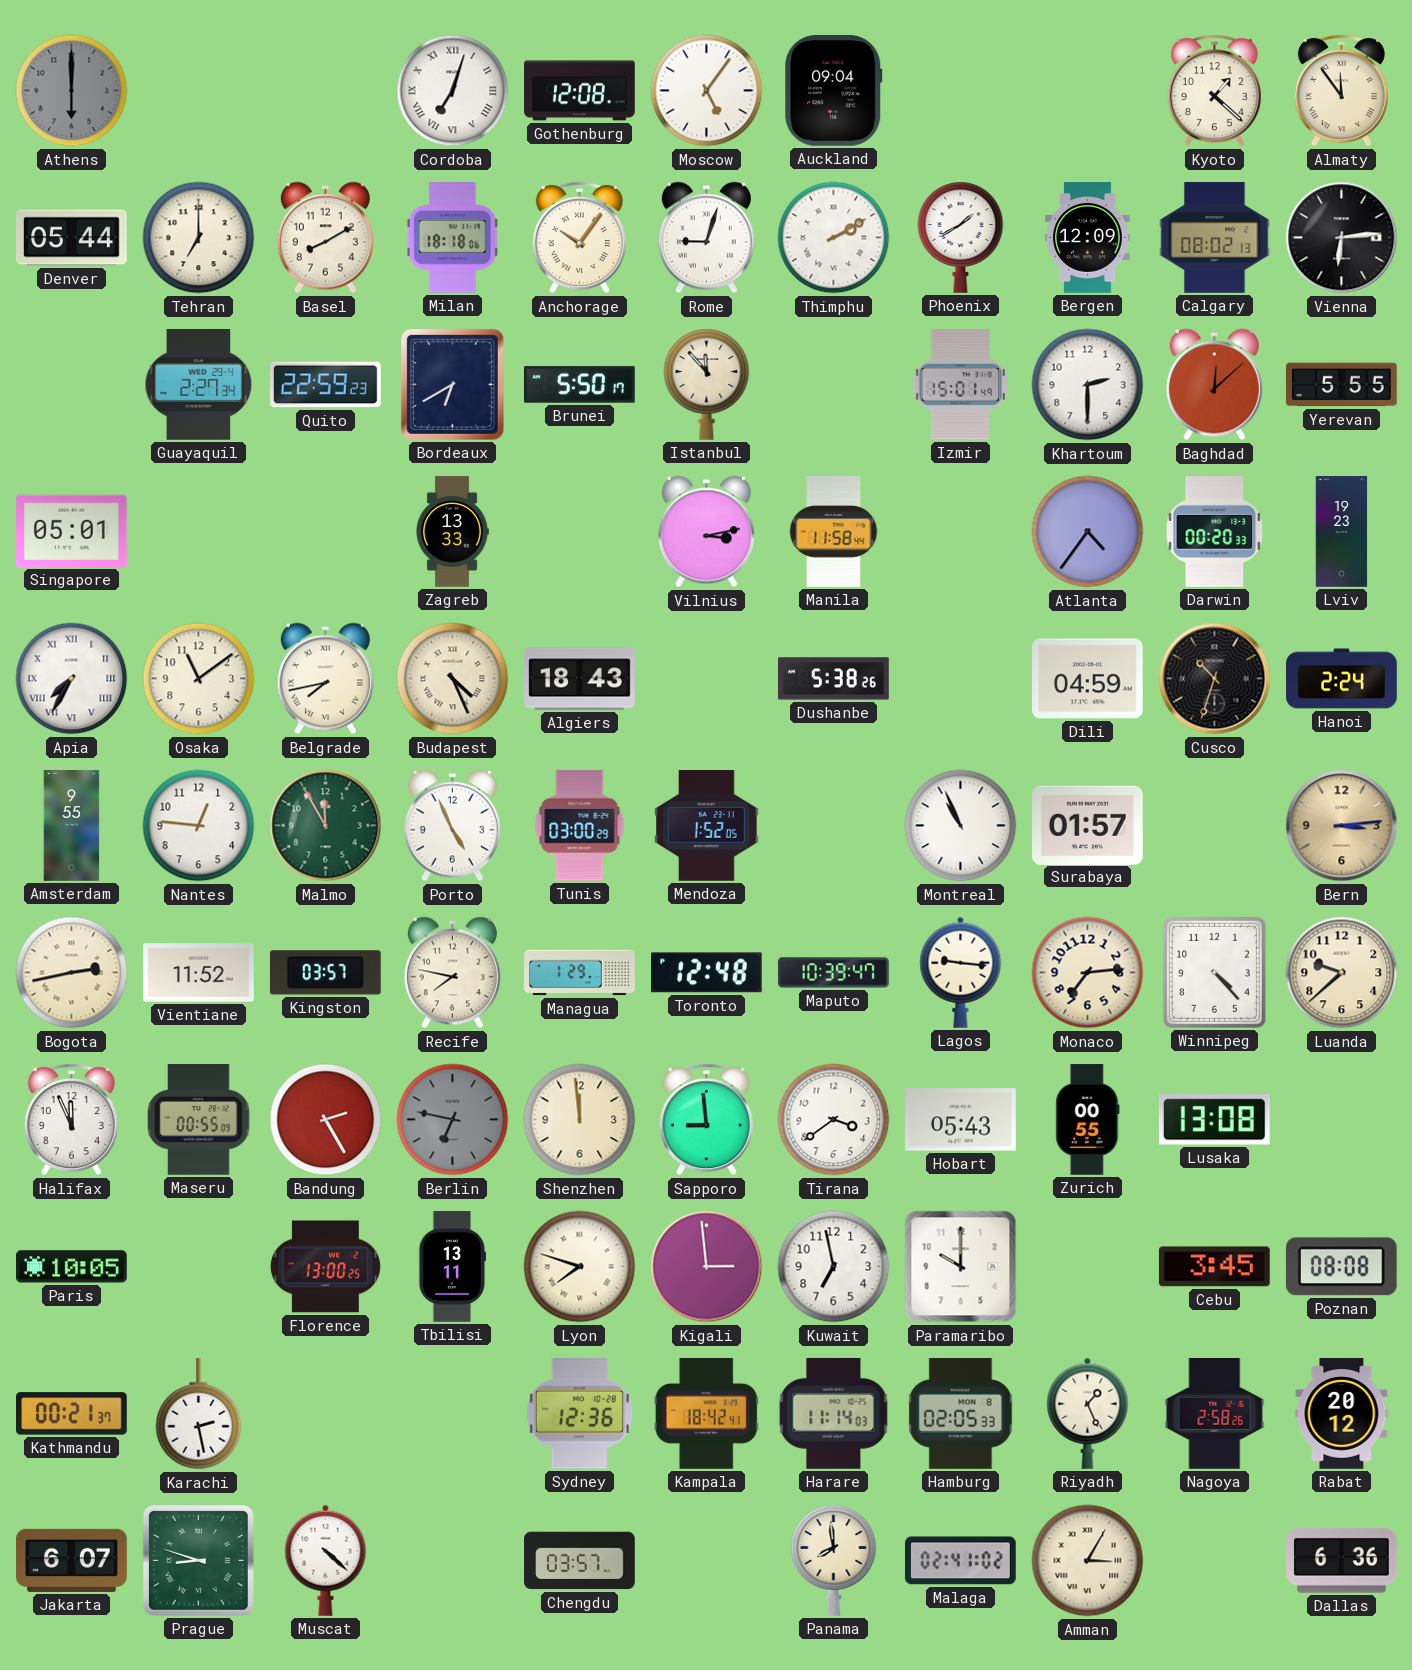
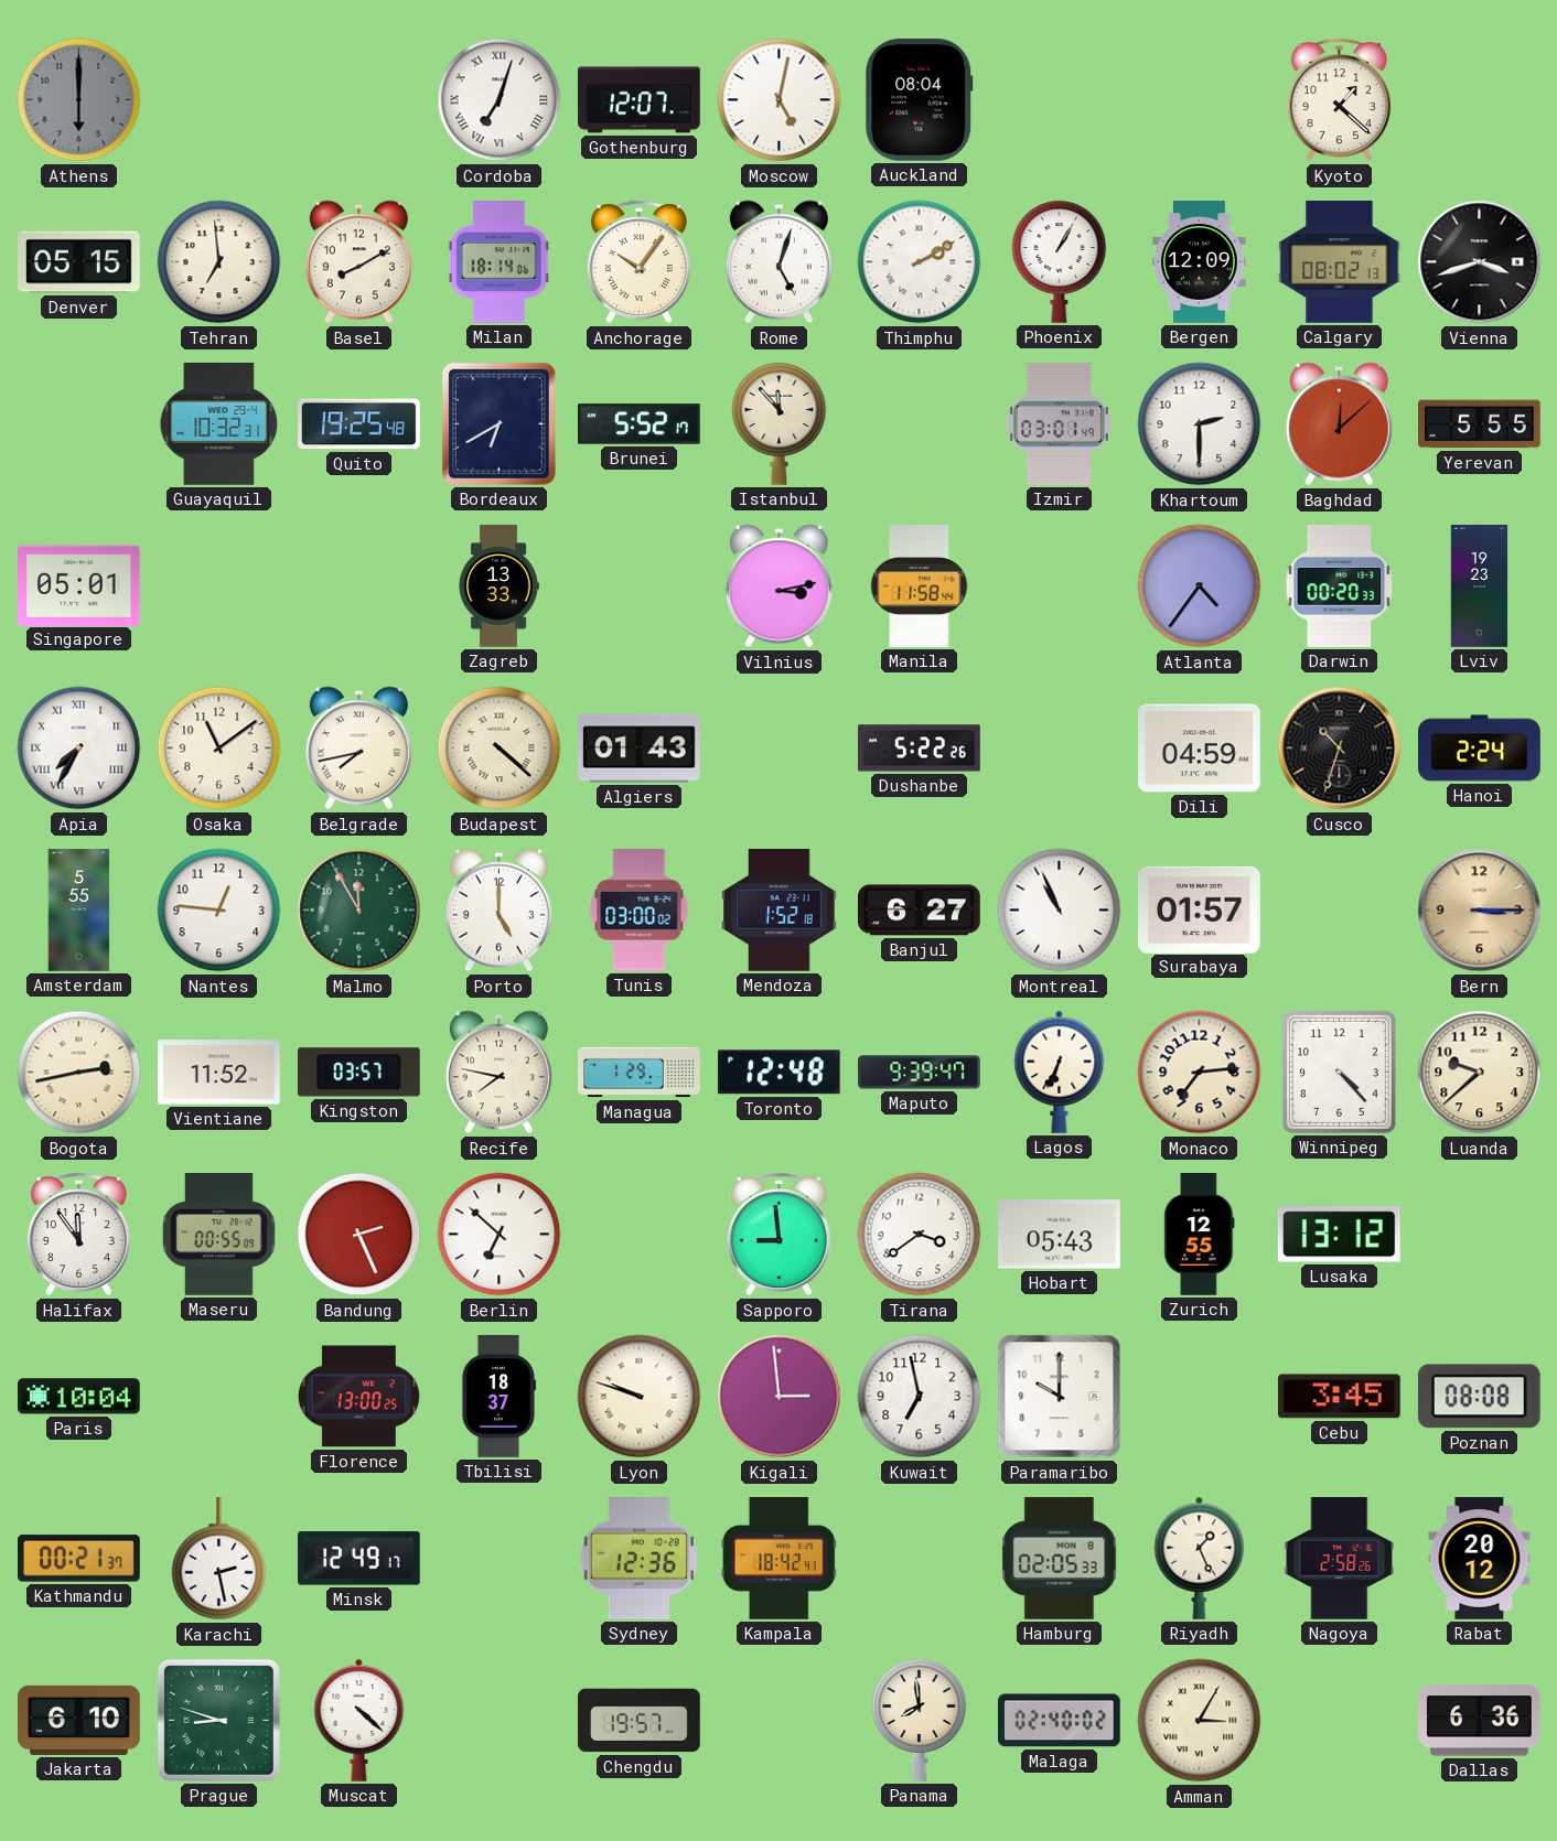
Gothenburg: 12:08 -> 12:07
Moscow: 5:06 -> 5:02
Auckland: 09:04 -> 08:04
Almaty: 11:54 -> none
Denver: 05:44 -> 05:15
Tehran: 7:00 -> 6:59
Milan: 18:18 -> 18:14
Rome: 9:03 -> 5:03
Phoenix: 1:40 -> 1:05
Vienna: 6:14 -> 3:42
Guayaquil: 2:27 -> 10:32
Quito: 22:59 -> 19:25
Brunei: 5:50 -> 5:52
Izmir: 15:01 -> 03:01
Budapest: 4:26 -> 4:22
Algiers: 18:43 -> 01:43
Dushanbe: 5:38 -> 5:22
Amsterdam: 9:55 -> 5:55
Porto: 4:56 -> 5:00
Tunis: 03:00:29 -> 03:00:02
Mendoza: 1:52:05 -> 1:52:18
Banjul: none -> 6:27
Bern: 3:14 -> 3:15
Maputo: 10:39 -> 9:39
Lagos: 9:16 -> 6:34
Halifax: 11:56 -> 11:54
Bandung: 2:25 -> 2:26
Berlin: 6:47 -> 6:52
Berlin dial: grey -> white
Shenzhen: 11:59 -> none
Zurich: 00:55 -> 12:55
Lusaka: 13:08 -> 13:12
Paris: 10:05 -> 10:04
Tbilisi: 13:11 -> 18:37
Lyon: 7:48 -> 9:48
Minsk: none -> 12:49
Harare: 11:14 -> none
Jakarta: 6:07 -> 6:10
Chengdu: 03:57 -> 19:57
Malaga: 02:41 -> 02:40
